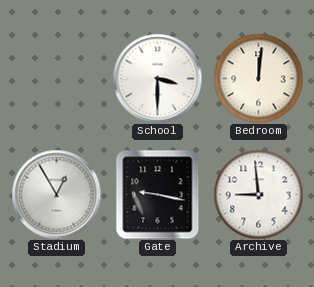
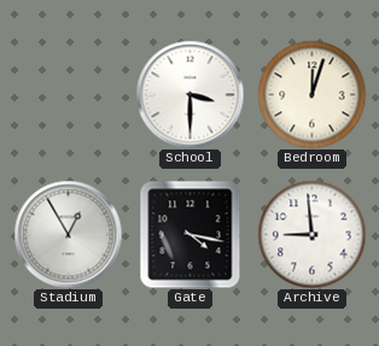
Bedroom: 12:01 -> 12:03
Gate: 9:17 -> 4:17
